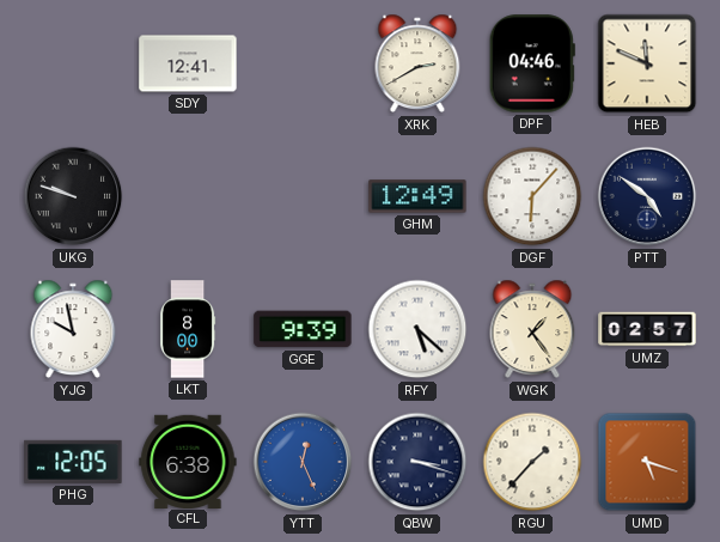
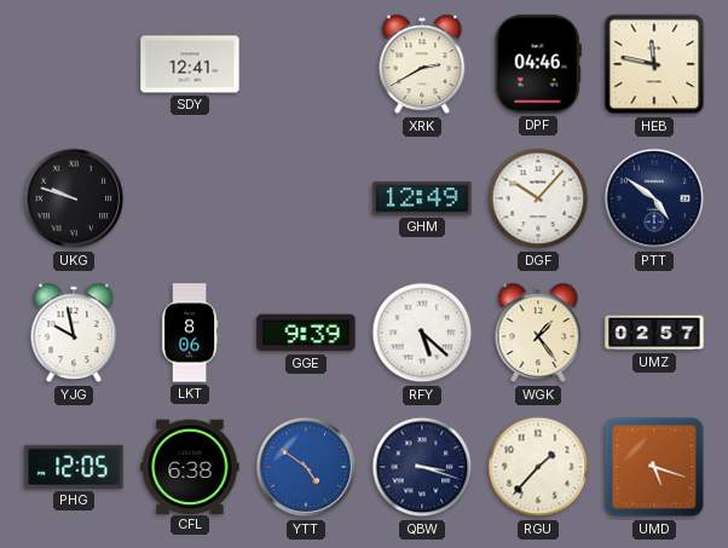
HEB: 11:49 -> 11:47
DGF: 6:07 -> 10:07
LKT: 8:00 -> 8:06
YTT: 12:26 -> 4:51
